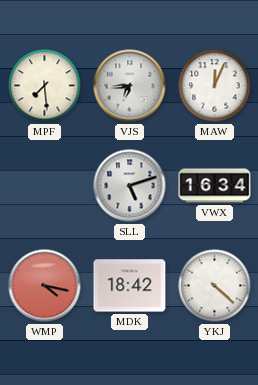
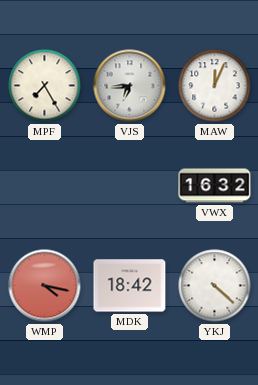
MPF: 7:29 -> 7:25
SLL: 5:12 -> none
VWX: 16:34 -> 16:32
